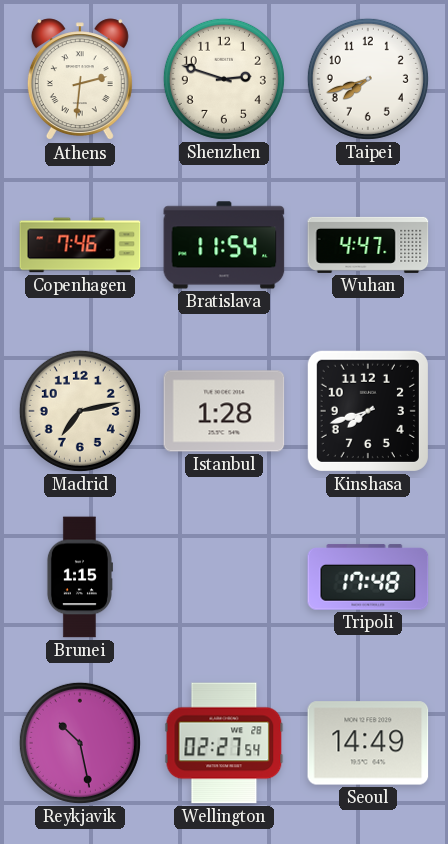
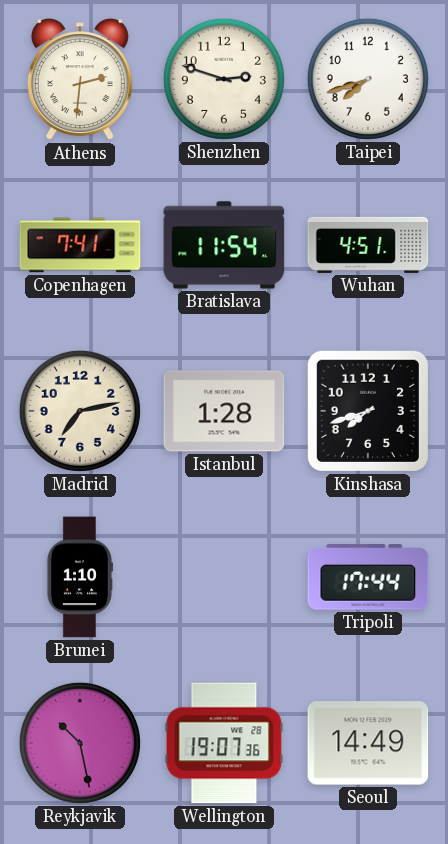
Copenhagen: 7:46 -> 7:41
Wuhan: 4:47 -> 4:51
Brunei: 1:15 -> 1:10
Tripoli: 17:48 -> 17:44
Wellington: 02:27 -> 19:07
